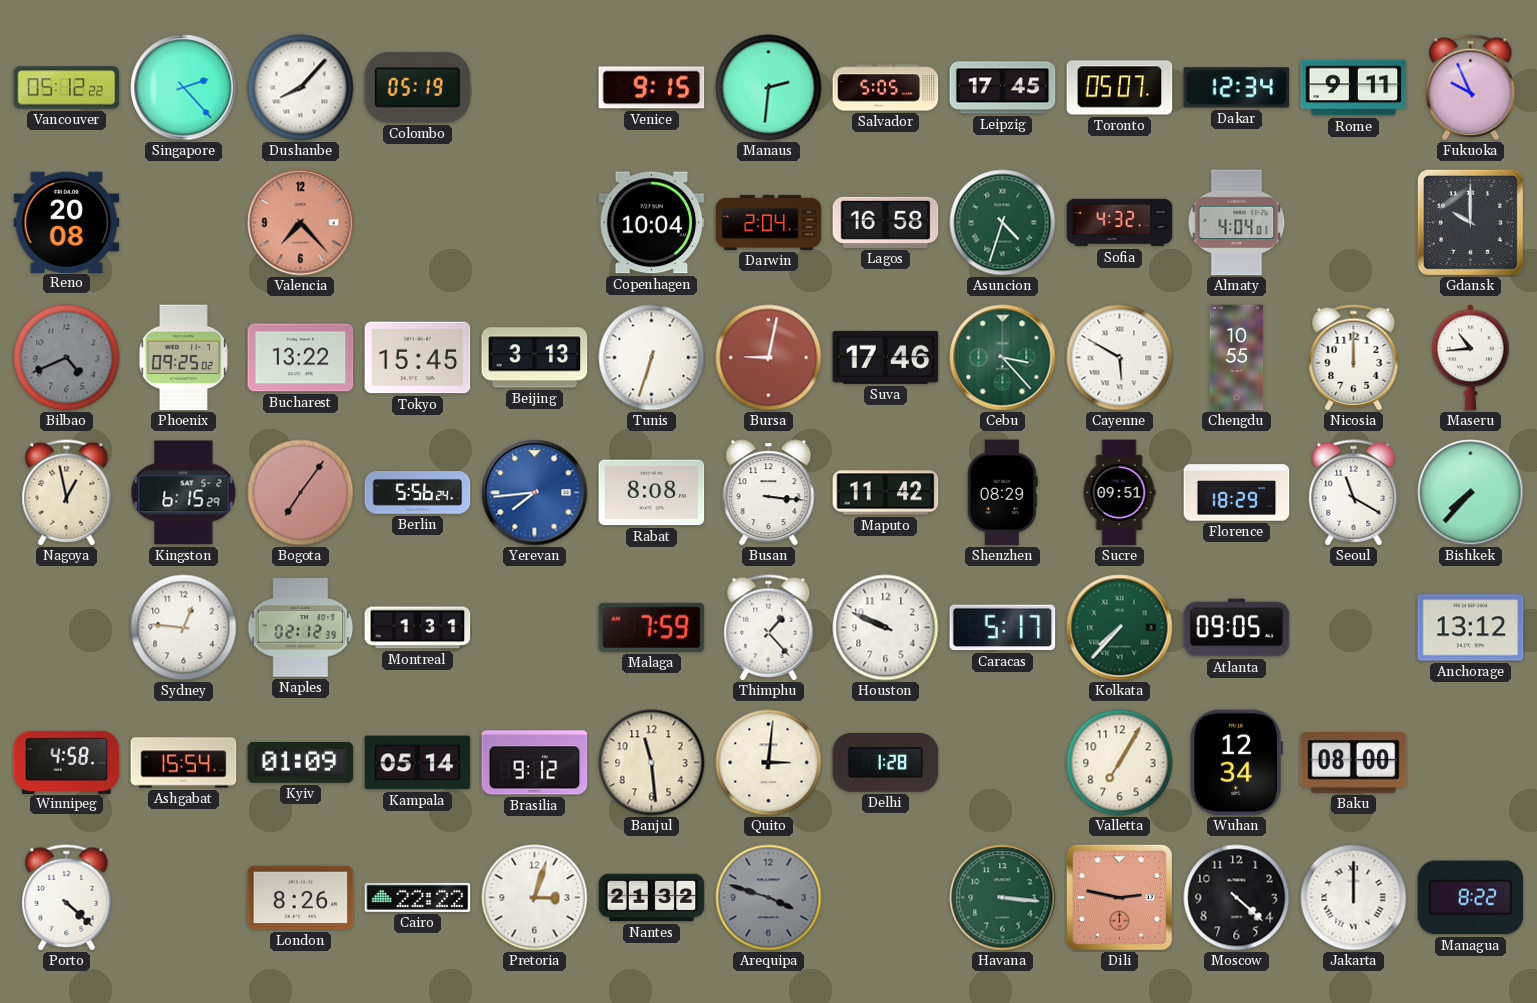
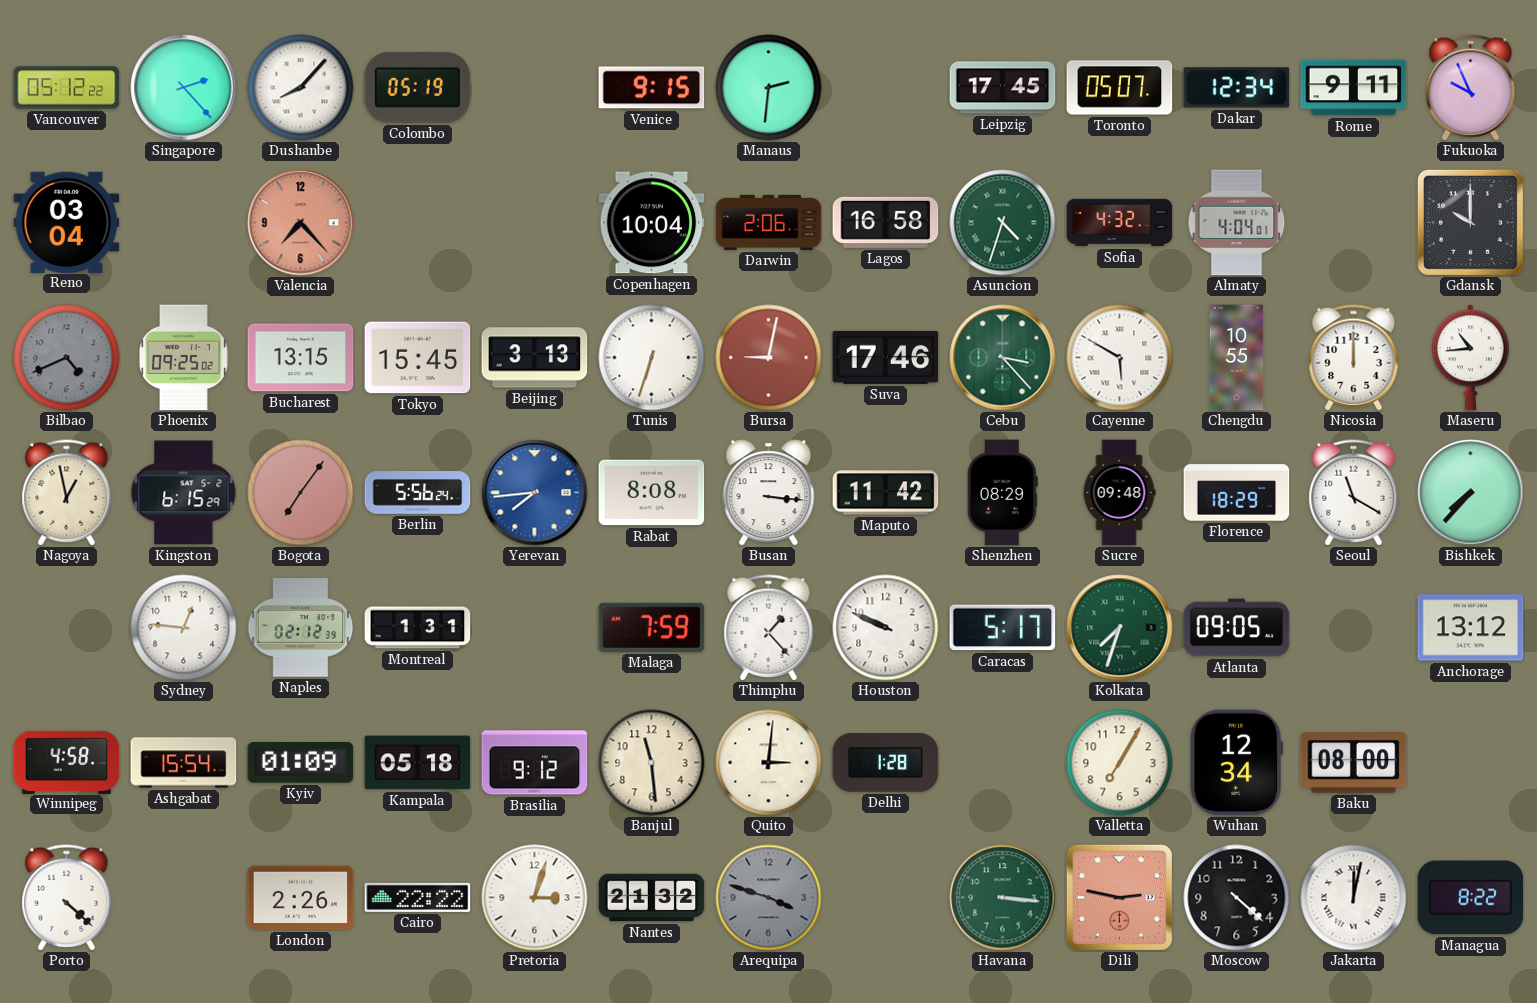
Salvador: 5:05 -> none
Reno: 20:08 -> 03:04
Darwin: 2:04 -> 2:06
Bucharest: 13:22 -> 13:15
Sucre: 09:51 -> 09:48
Kolkata: 7:37 -> 7:33
Kampala: 05:14 -> 05:18
London: 8:26 -> 2:26
Jakarta: 12:00 -> 12:02
